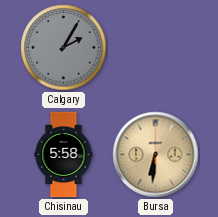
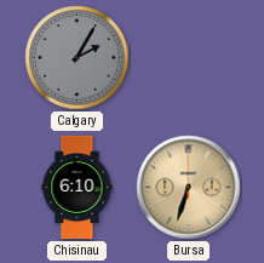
Chisinau: 5:58 -> 6:10
Bursa: 6:31 -> 6:33
